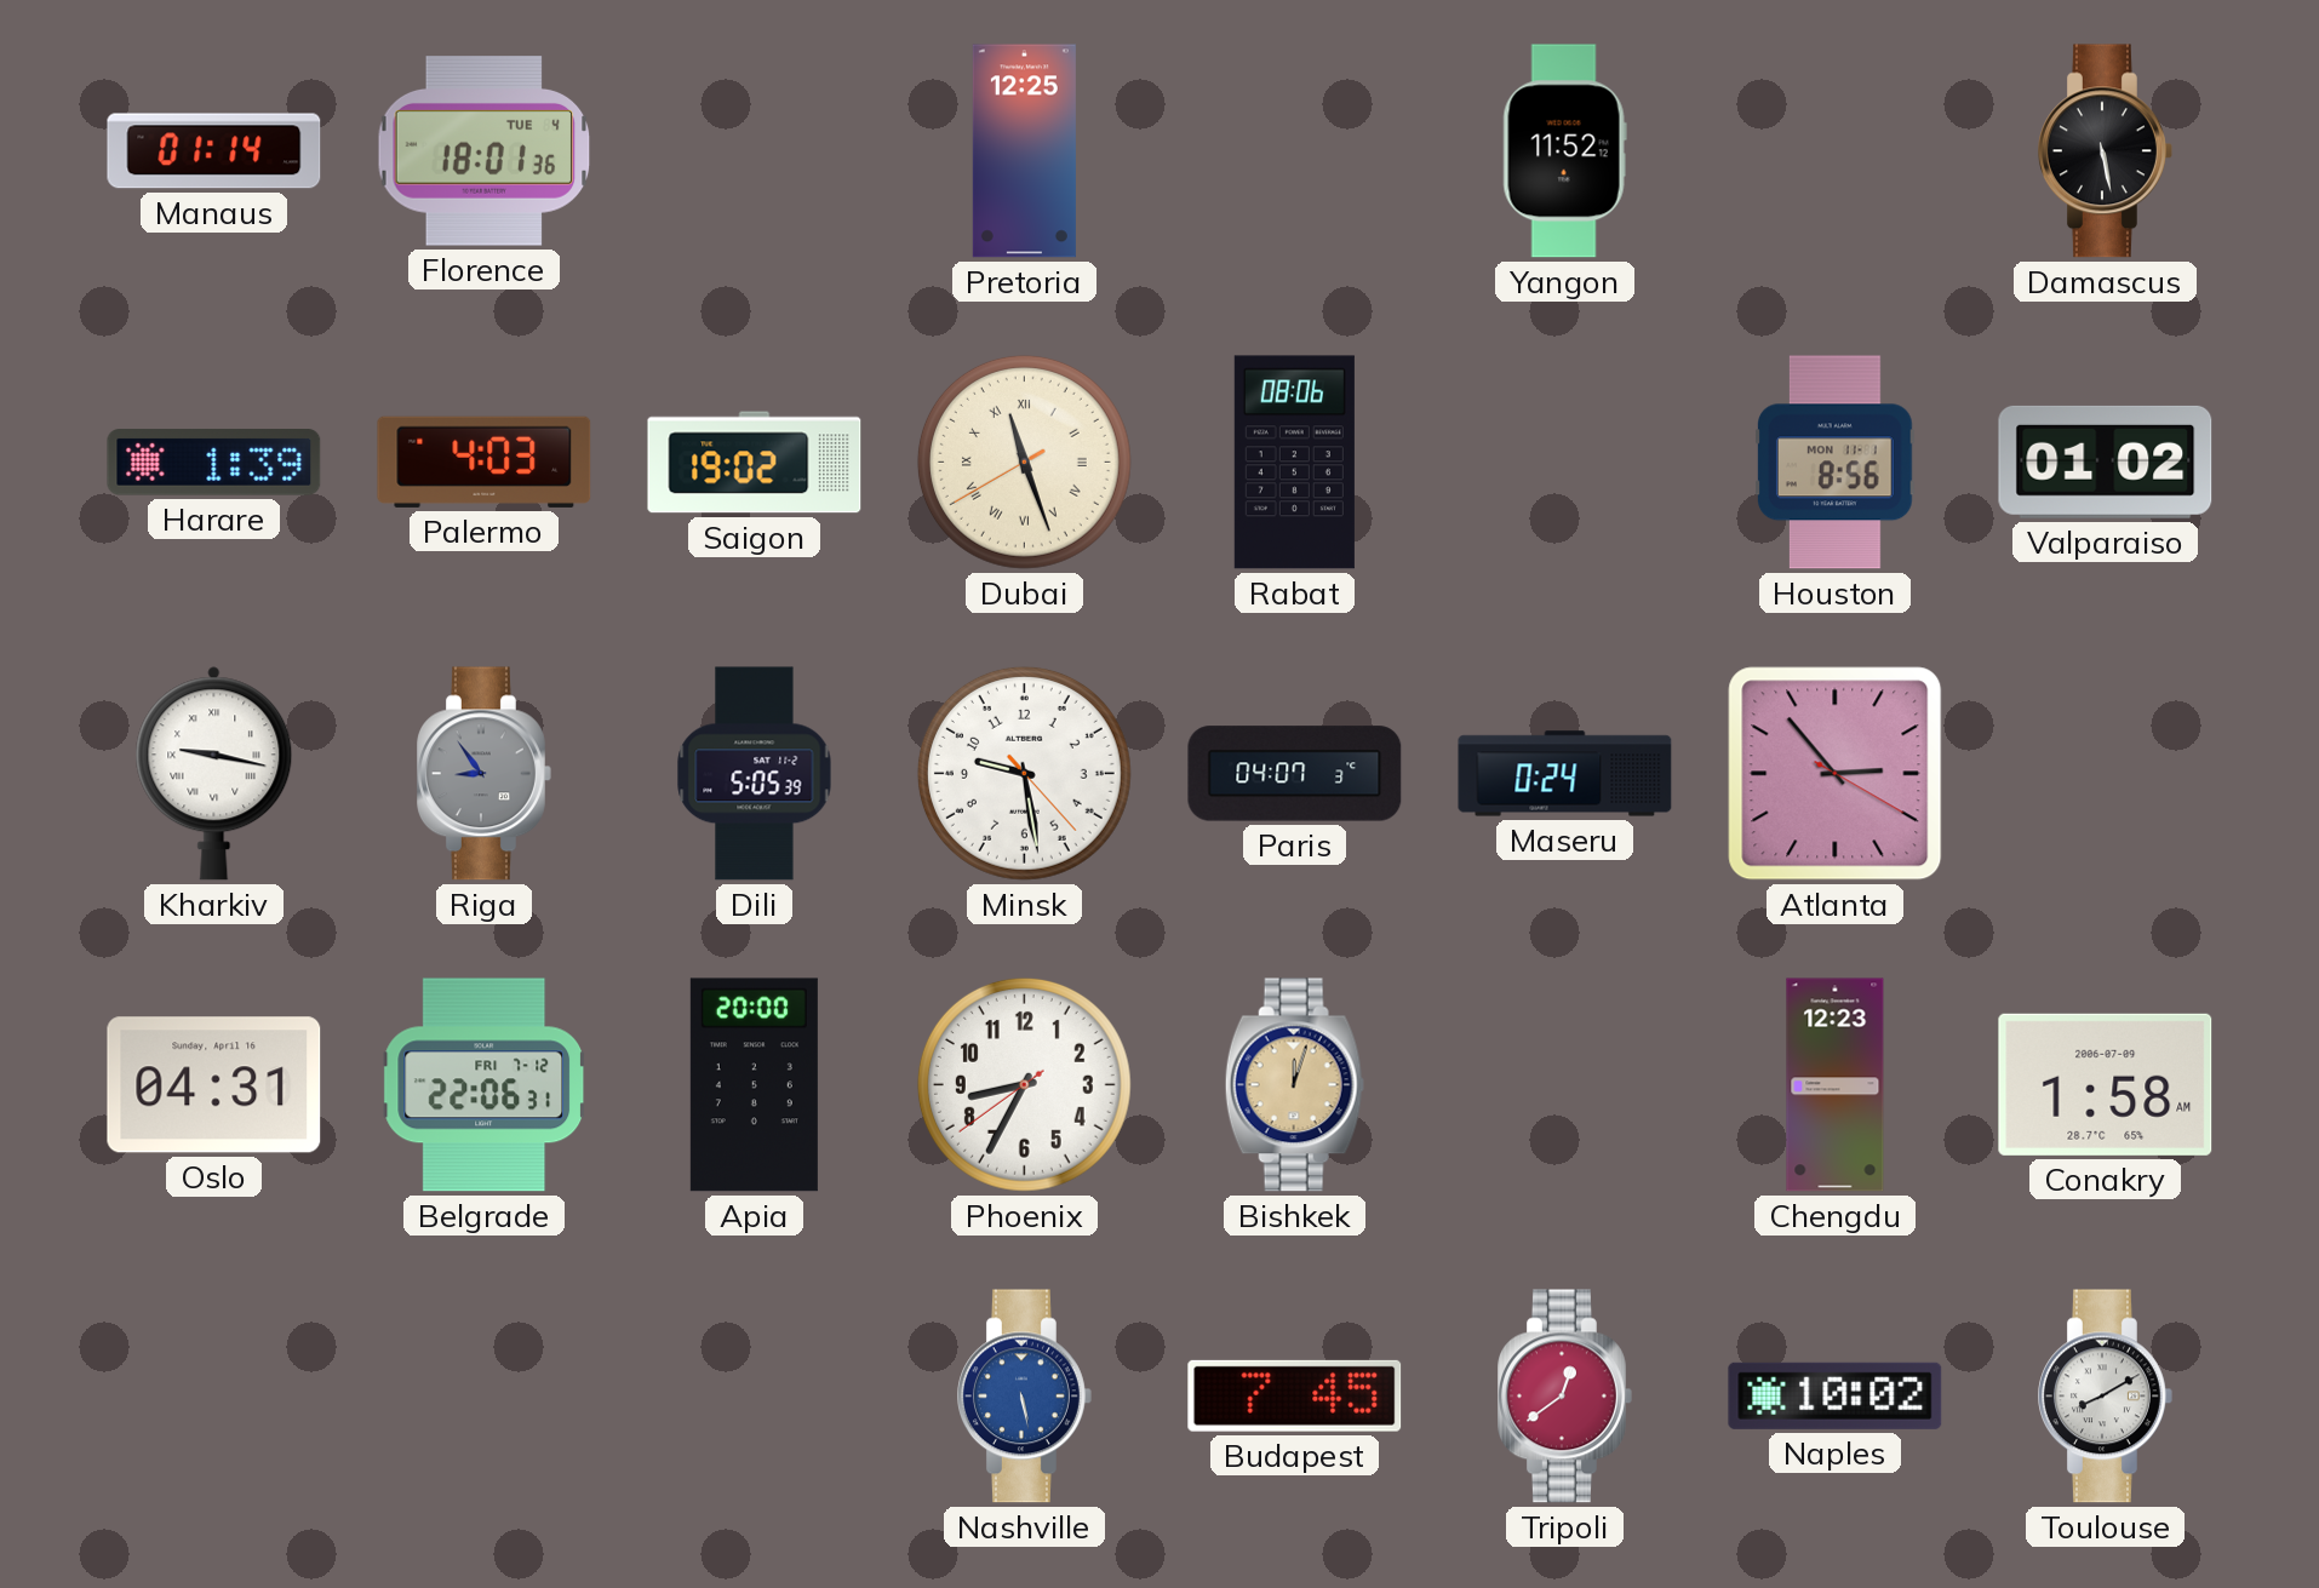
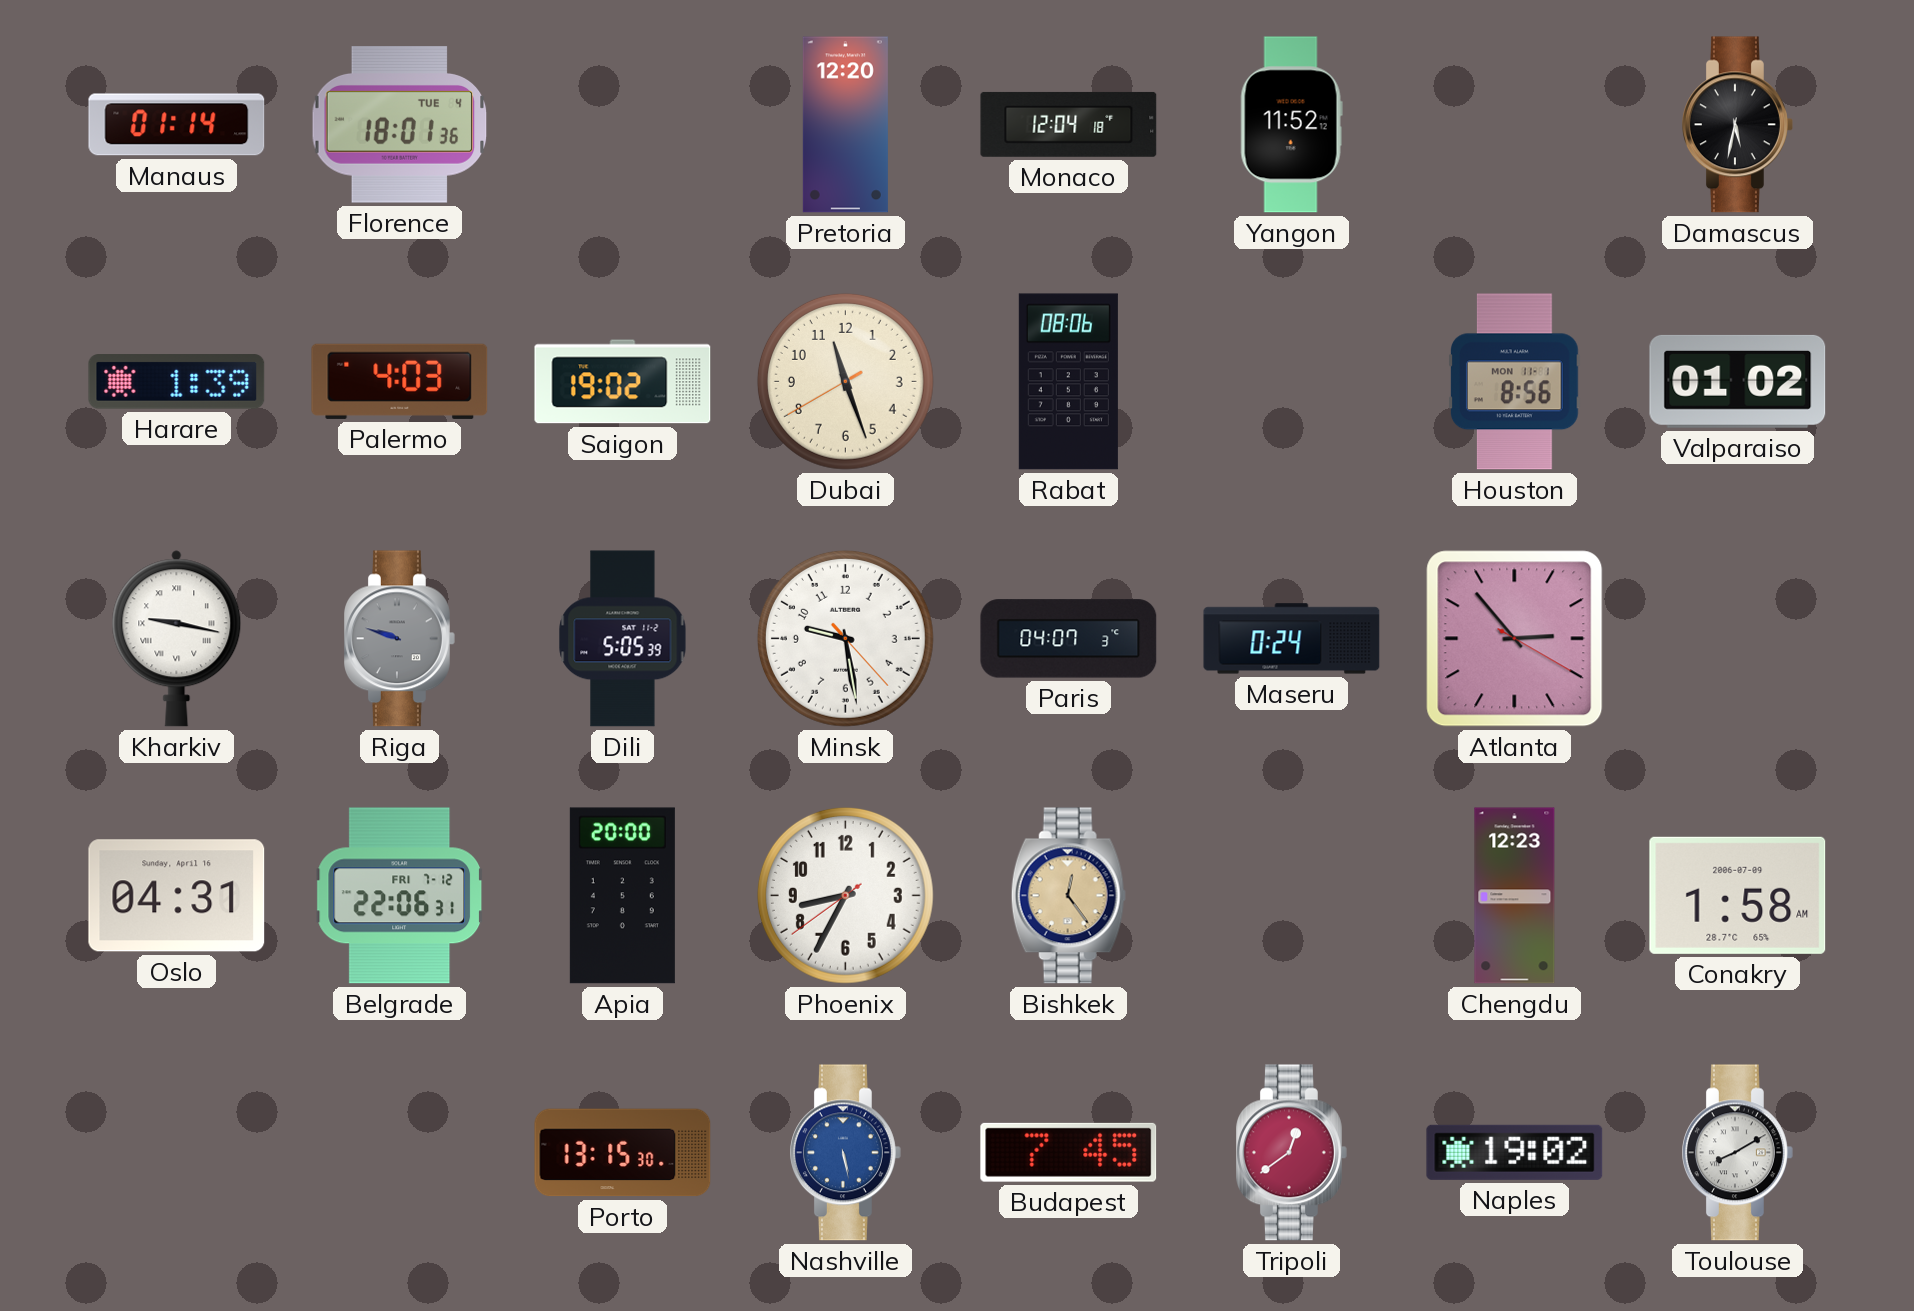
Pretoria: 12:25 -> 12:20
Monaco: none -> 12:04
Damascus: 5:28 -> 5:32
Dubai numerals: Roman -> Arabic
Riga: 8:54 -> 9:48
Bishkek: 12:03 -> 12:24
Porto: none -> 13:15
Naples: 10:02 -> 19:02
